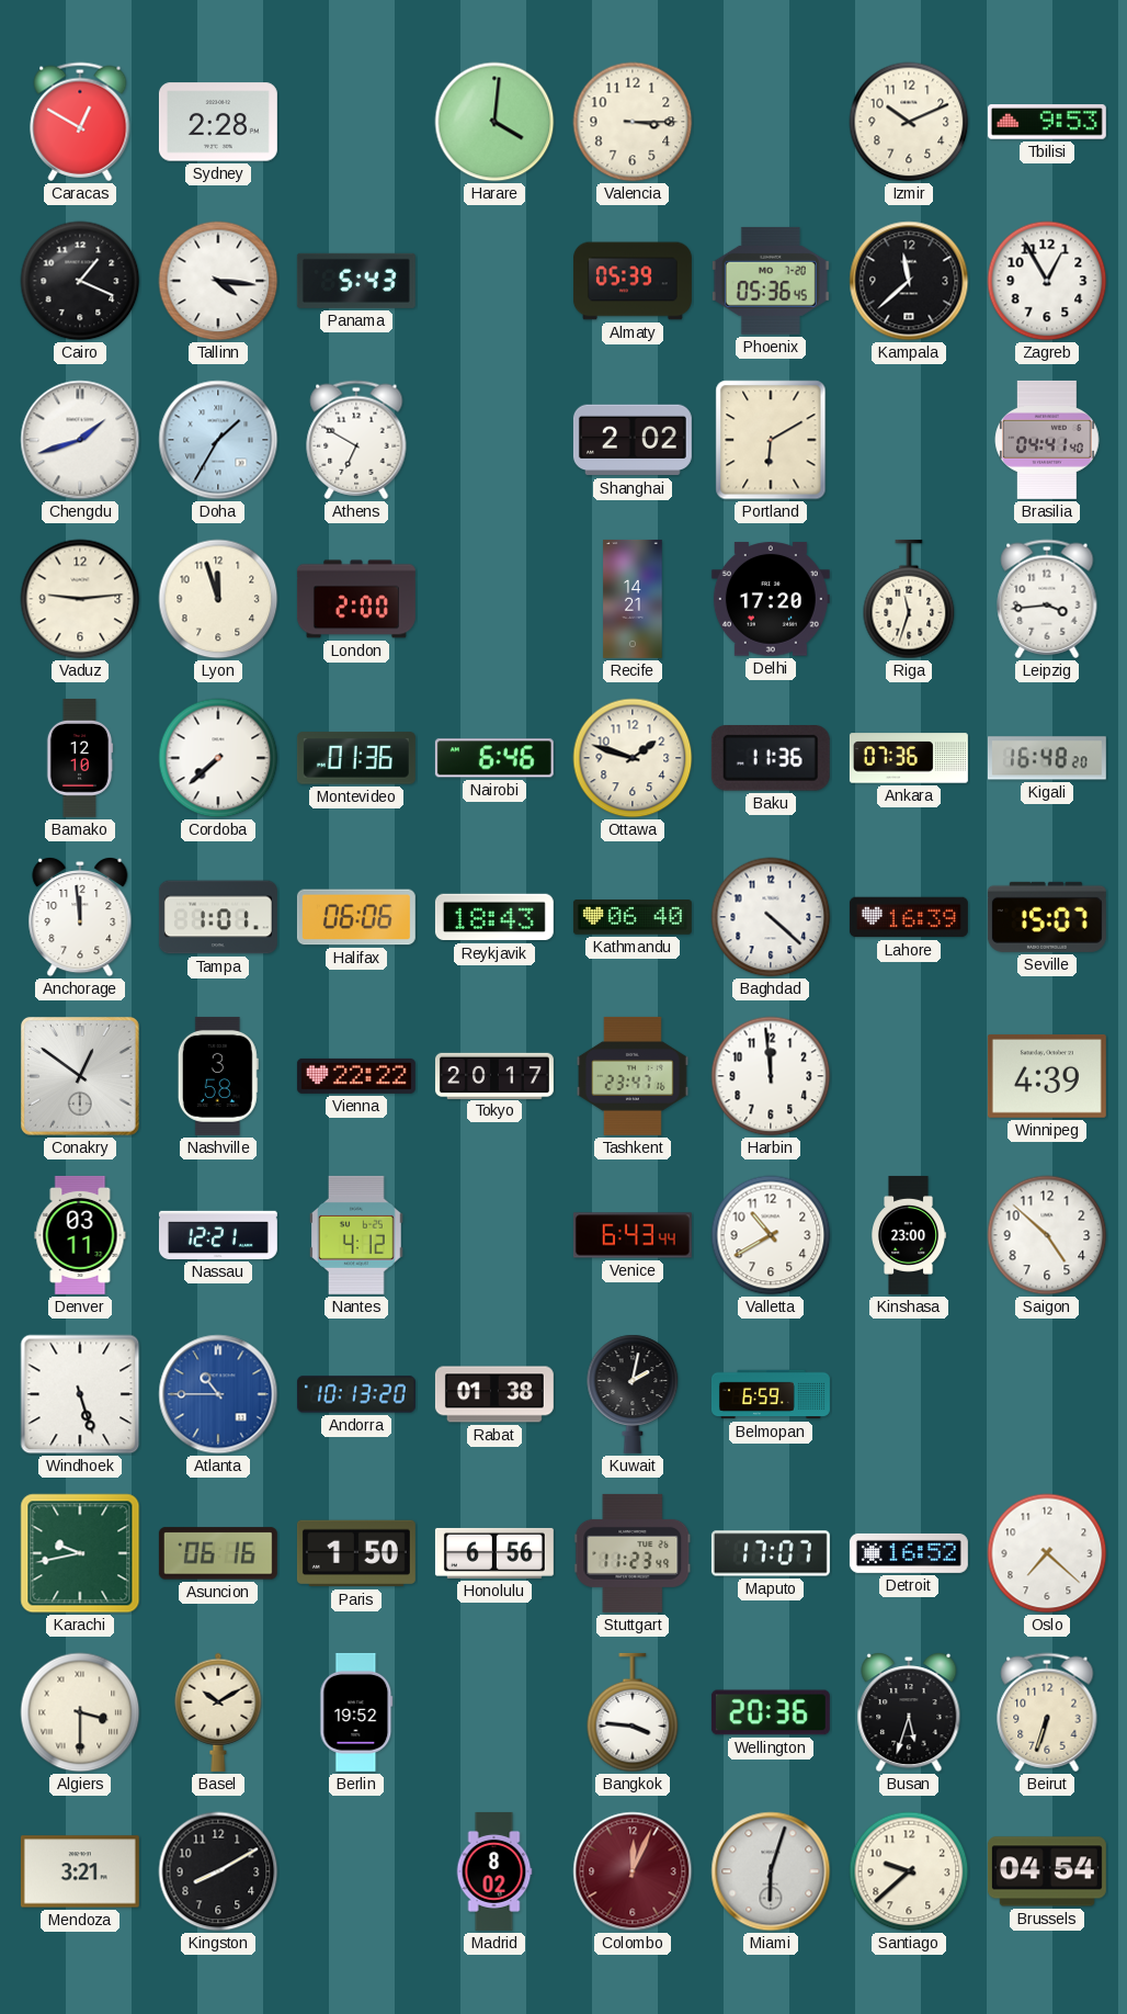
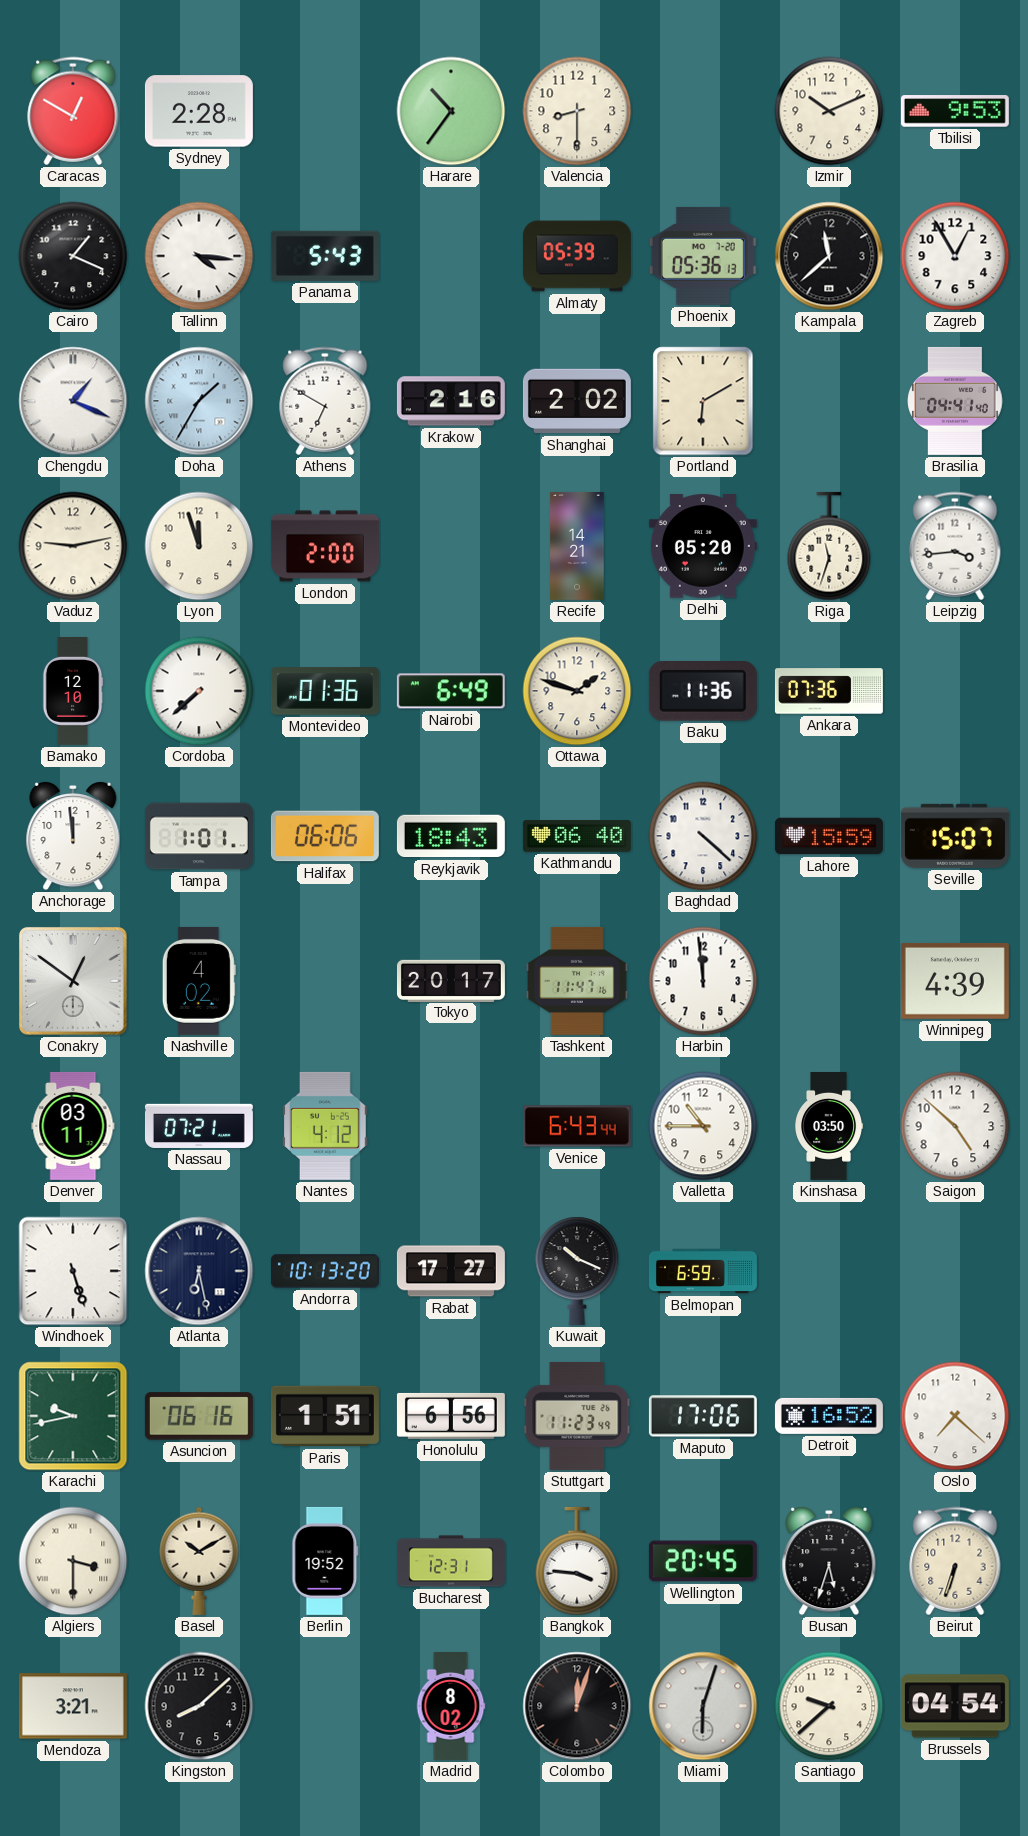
Harare: 4:01 -> 10:36
Valencia: 3:15 -> 8:30
Phoenix: 05:36:45 -> 05:36:13
Chengdu: 1:42 -> 1:19
Krakow: none -> 2:16
Vaduz: 9:14 -> 9:13
Delhi: 17:20 -> 05:20
Nairobi: 6:46 -> 6:49
Kigali: 16:48 -> none
Lahore: 16:39 -> 15:59
Nashville: 3:58 -> 4:02
Vienna: 22:22 -> none
Tashkent: 23:47 -> 11:47
Nassau: 12:21 -> 07:21
Valletta: 10:40 -> 10:45
Kinshasa: 23:00 -> 03:50
Atlanta: 10:45 -> 6:28
Atlanta dial: blue -> navy
Rabat: 01:38 -> 17:27
Kuwait: 2:02 -> 10:19
Paris: 1:50 -> 1:51
Maputo: 17:07 -> 17:06
Bucharest: none -> 12:31
Wellington: 20:36 -> 20:45
Kingston: 8:10 -> 8:08
Colombo: 12:04 -> 12:03
Colombo dial: burgundy -> black
